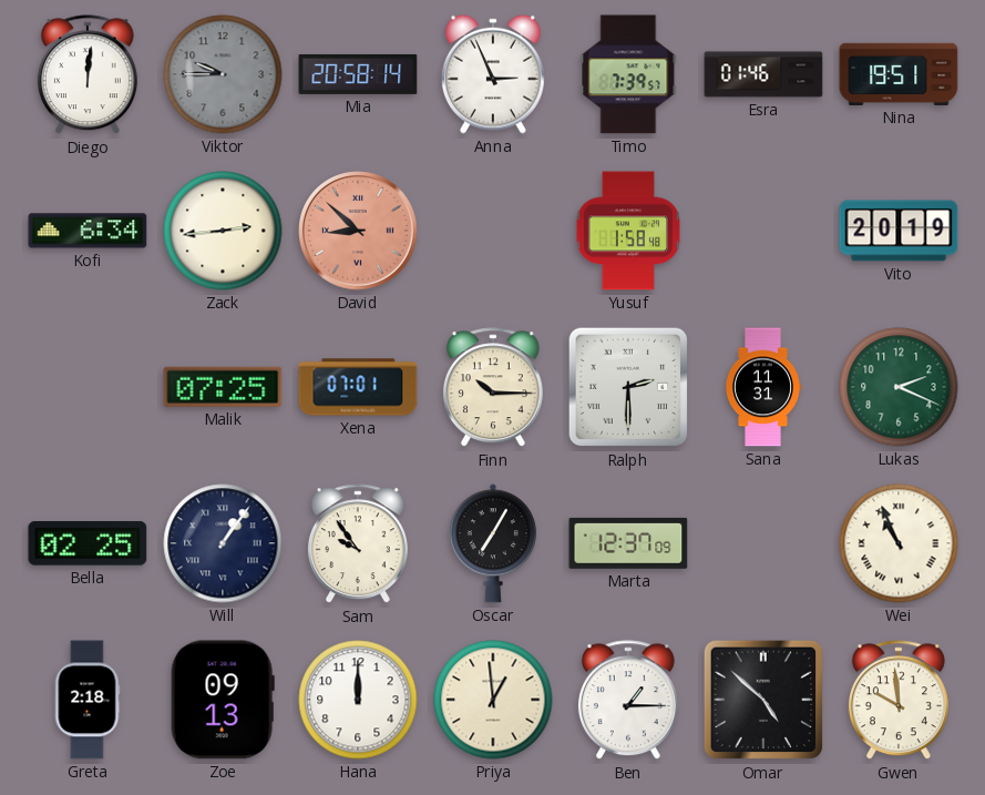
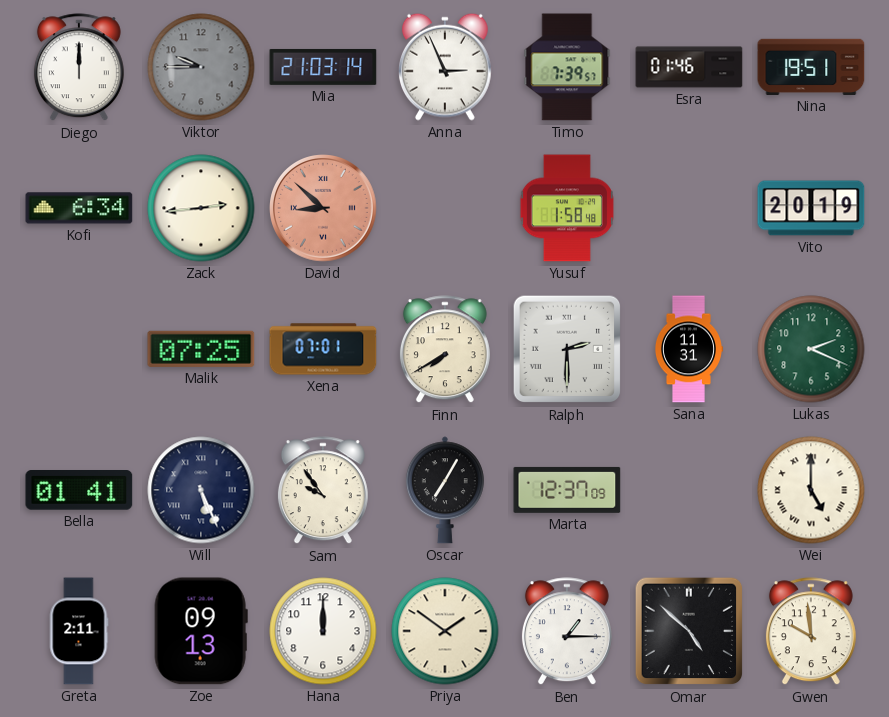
Diego: 12:01 -> 12:00
Mia: 20:58 -> 21:03
Finn: 10:15 -> 7:40
Bella: 02:25 -> 01:41
Will: 1:06 -> 5:26
Wei: 10:56 -> 5:00
Greta: 2:18 -> 2:11
Priya: 12:59 -> 1:51
